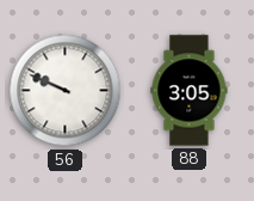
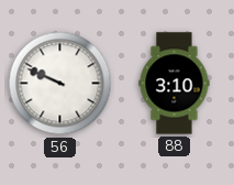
88: 3:05 -> 3:10
